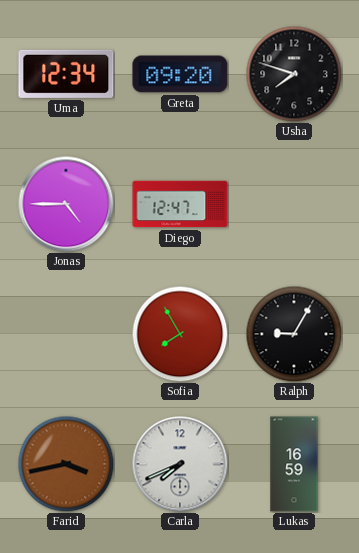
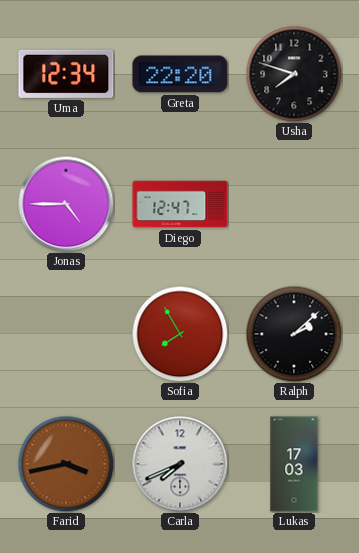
Greta: 09:20 -> 22:20
Ralph: 9:05 -> 2:08
Lukas: 16:59 -> 17:03
